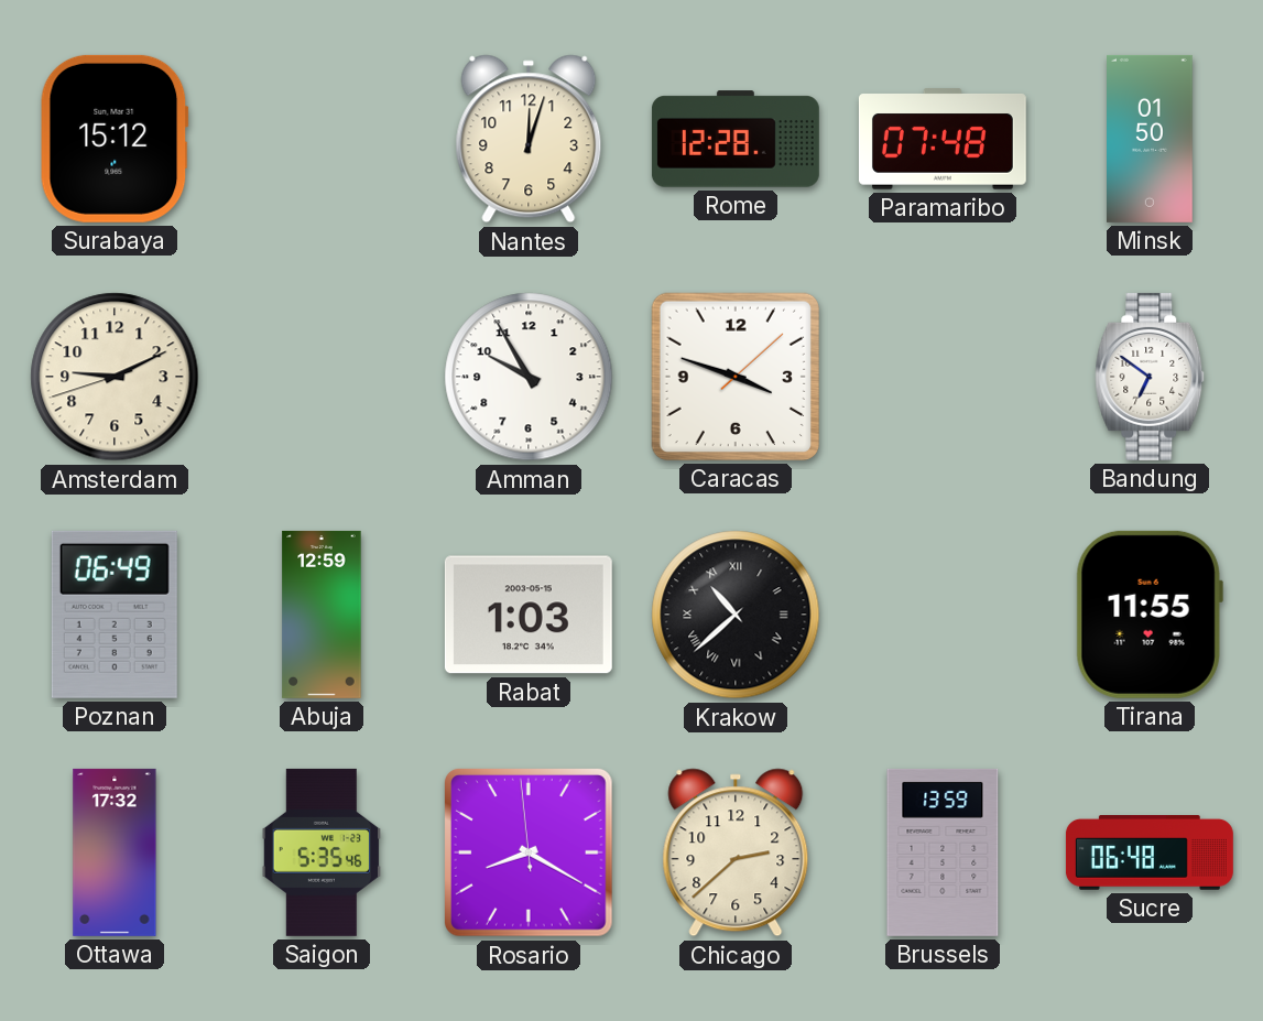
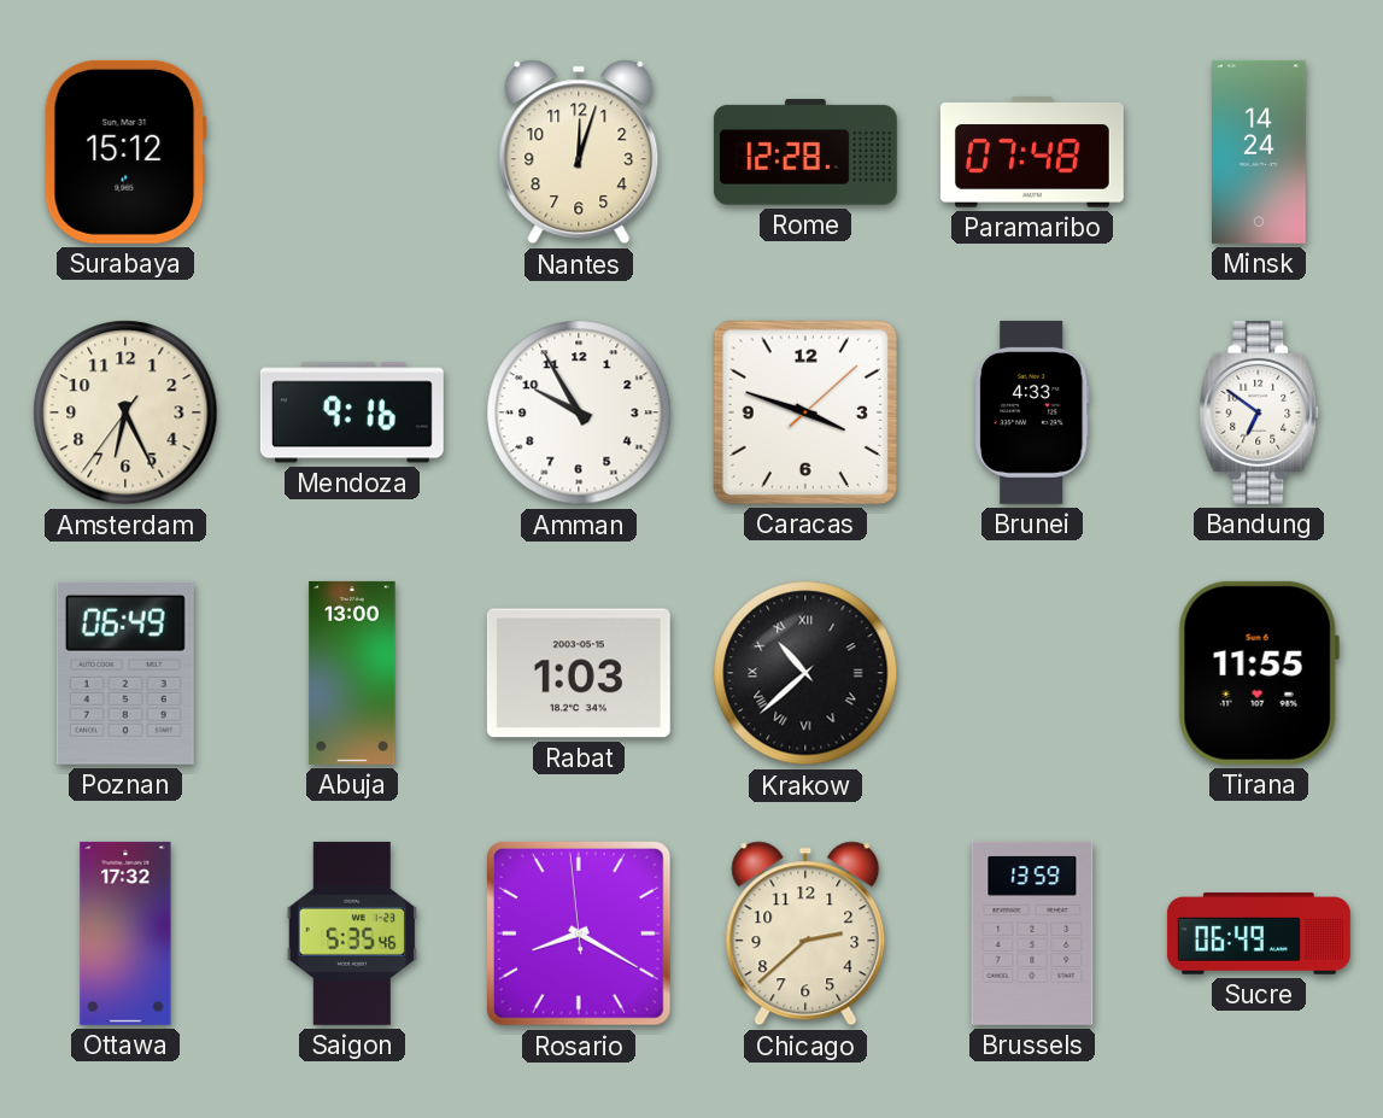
Minsk: 01:50 -> 14:24
Amsterdam: 9:10 -> 6:25
Mendoza: none -> 9:16
Brunei: none -> 4:33
Abuja: 12:59 -> 13:00
Sucre: 06:48 -> 06:49
